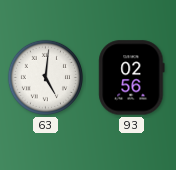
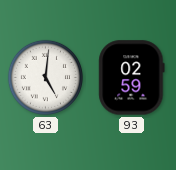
93: 02:56 -> 02:59
